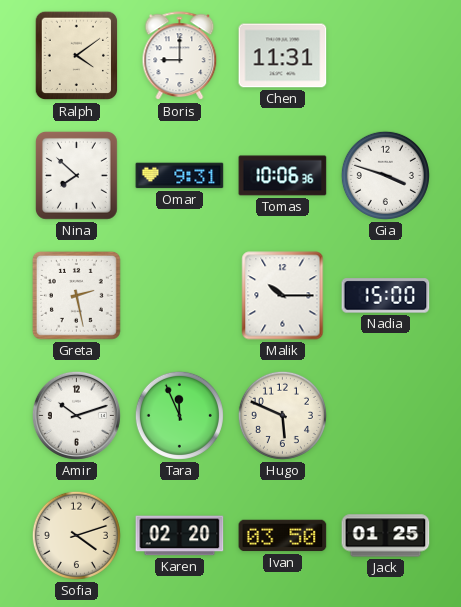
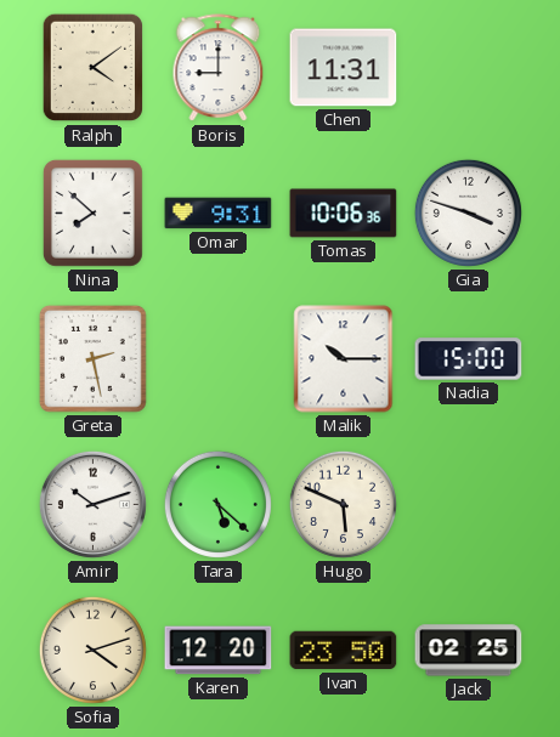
Tara: 11:56 -> 5:22
Karen: 02:20 -> 12:20
Ivan: 03:50 -> 23:50
Jack: 01:25 -> 02:25
